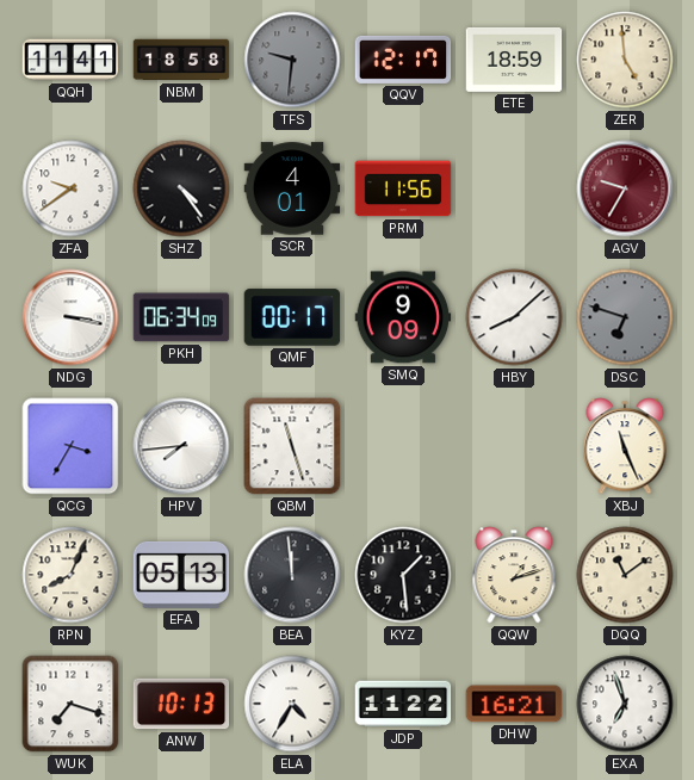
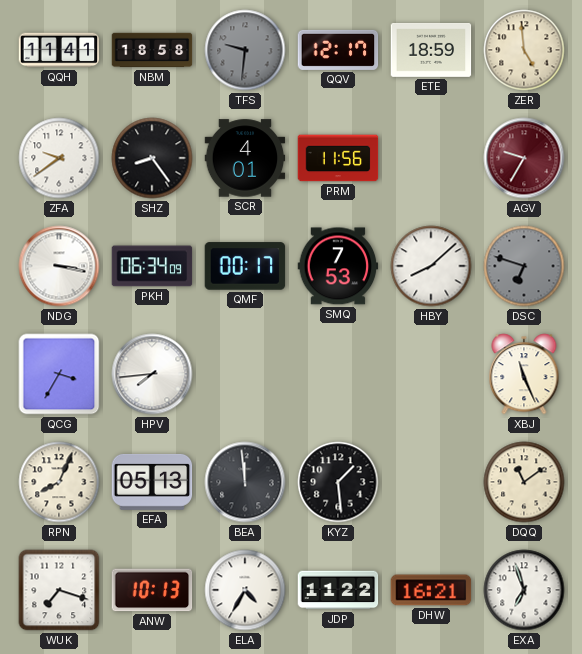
SHZ: 4:24 -> 8:24
SMQ: 9:09 -> 7:53
QBM: 11:27 -> none
QQW: 1:12 -> none
